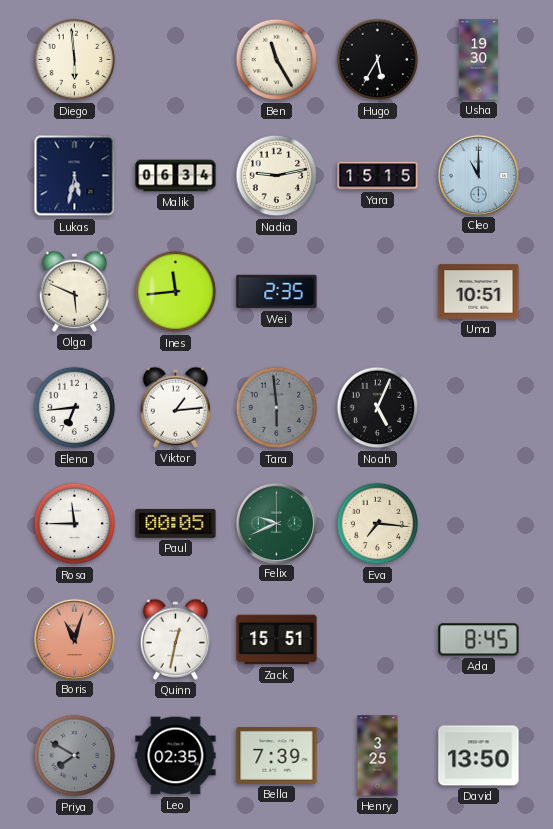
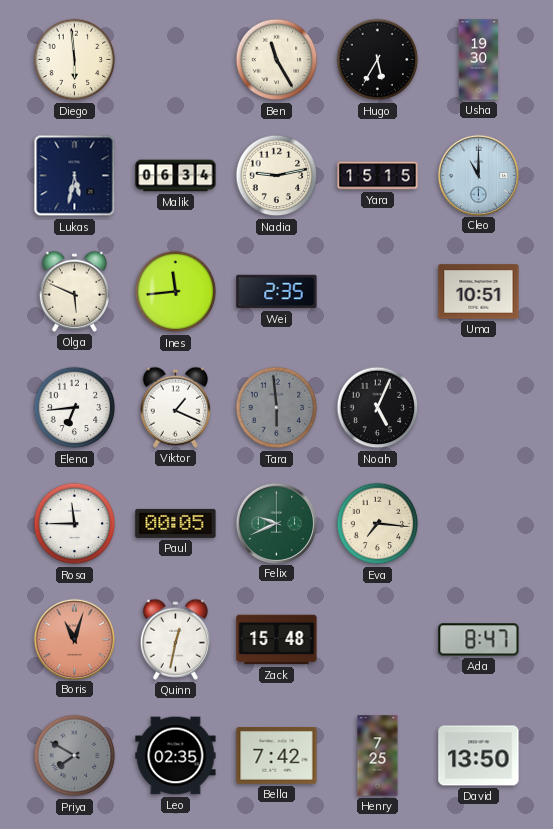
Viktor: 1:14 -> 1:19
Zack: 15:51 -> 15:48
Ada: 8:45 -> 8:47
Bella: 7:39 -> 7:42
Henry: 3:25 -> 7:25
